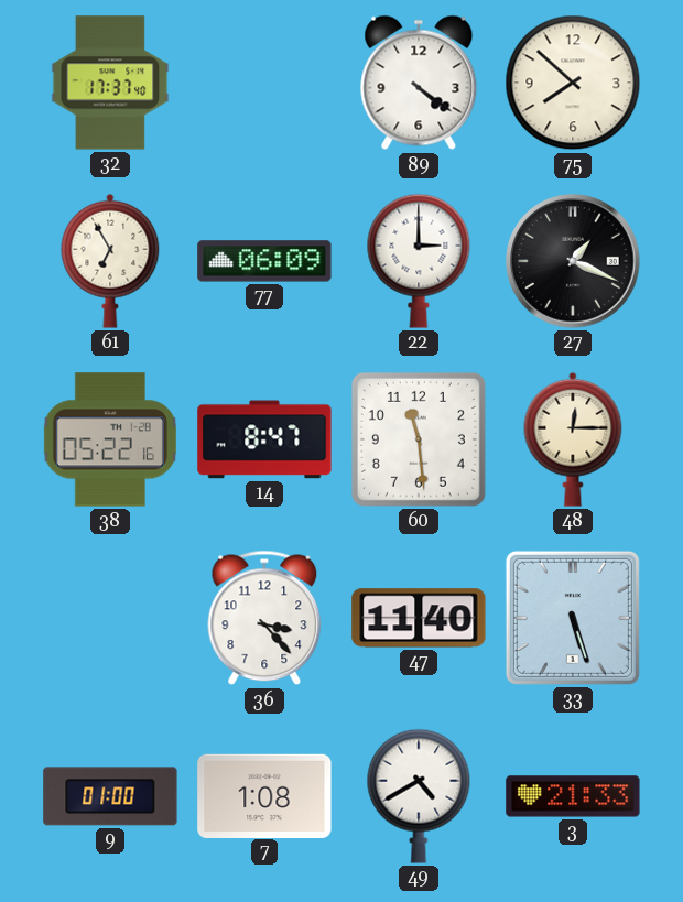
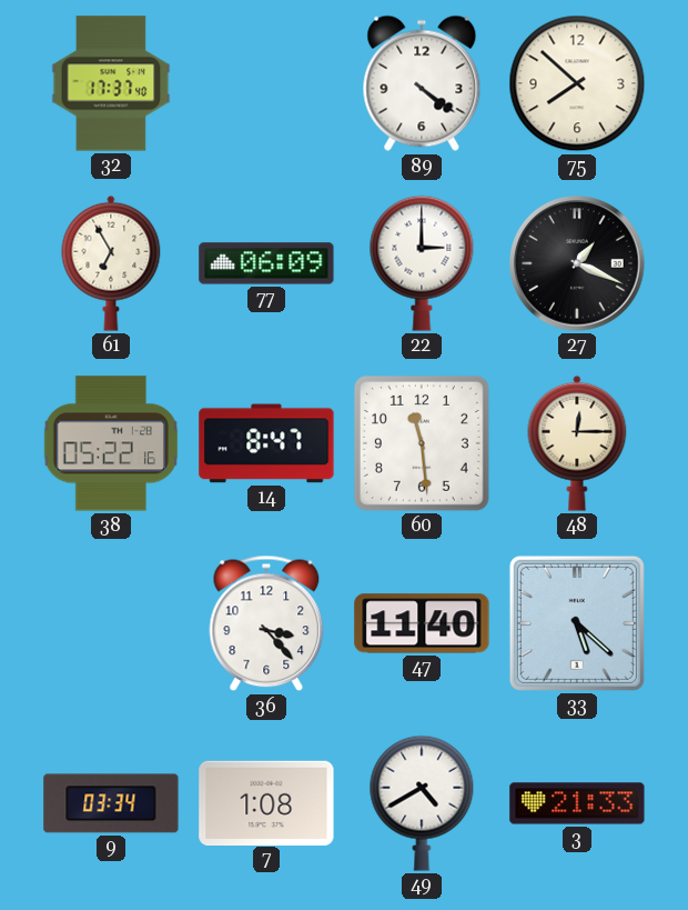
33: 5:27 -> 5:22
9: 01:00 -> 03:34
